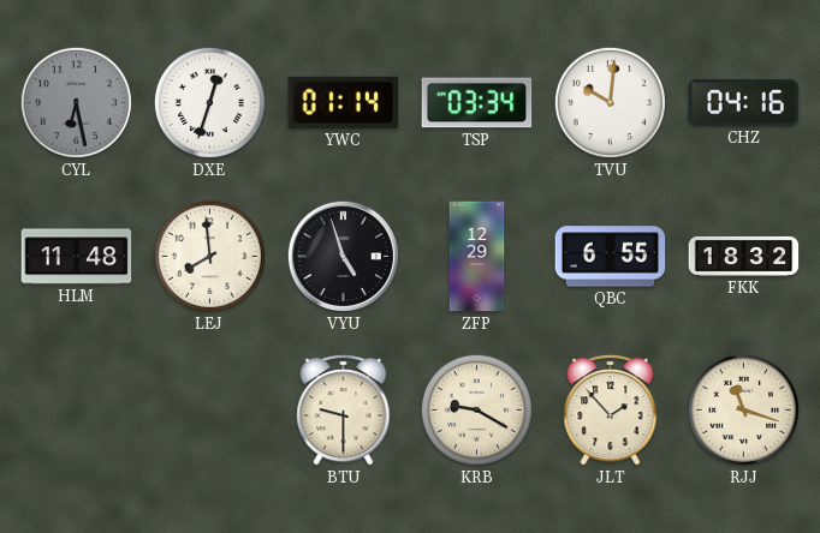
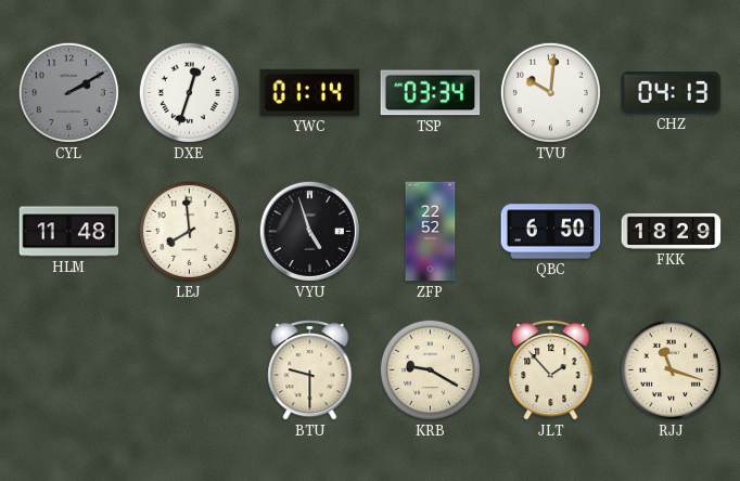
CYL: 6:28 -> 2:10
CHZ: 04:16 -> 04:13
ZFP: 12:29 -> 22:52
QBC: 6:55 -> 6:50
FKK: 18:32 -> 18:29
